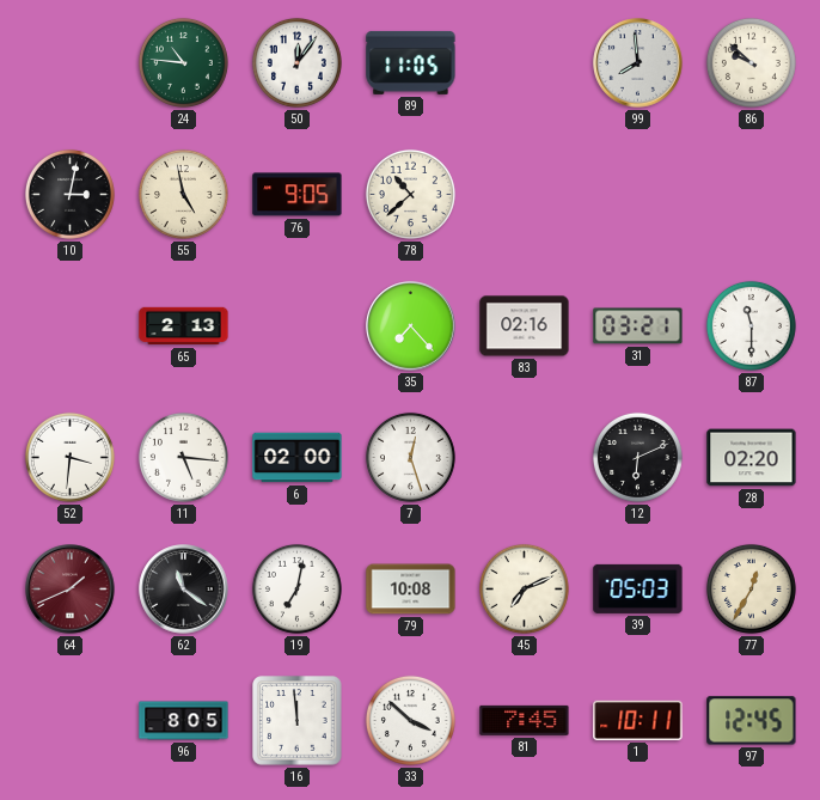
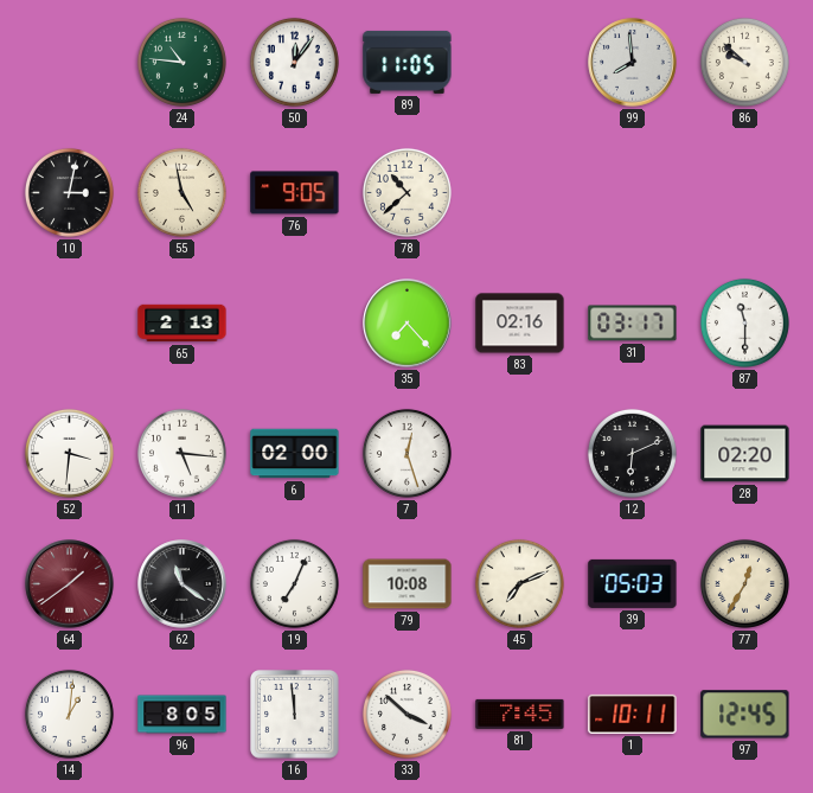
31: 03:21 -> 03:17
64: 1:41 -> 1:39
19: 7:02 -> 7:04
14: none -> 1:01
